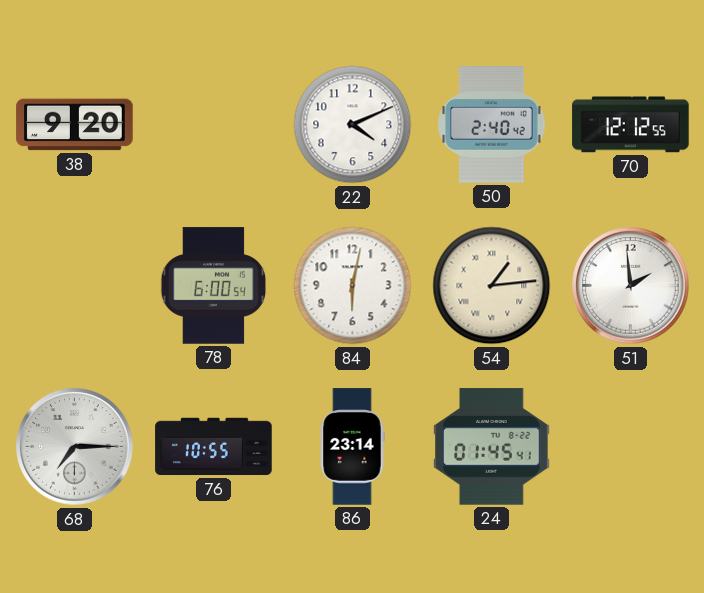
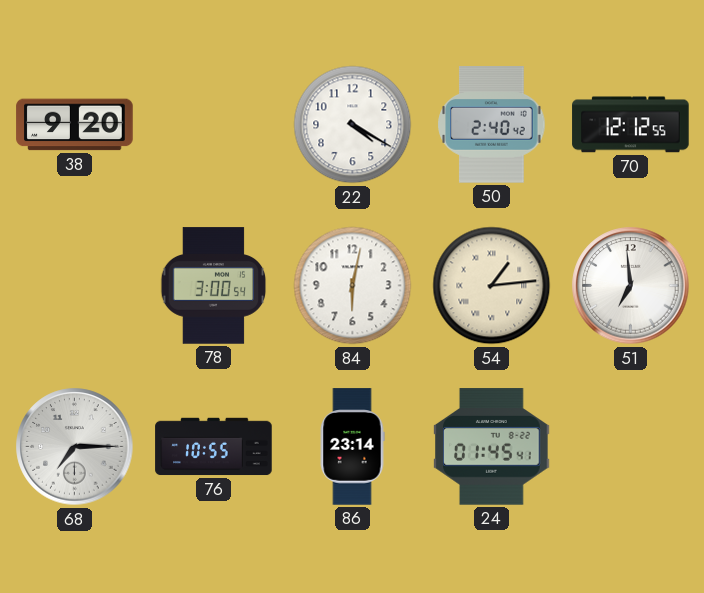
22: 4:11 -> 4:20
78: 6:00 -> 3:00
51: 1:59 -> 6:59
